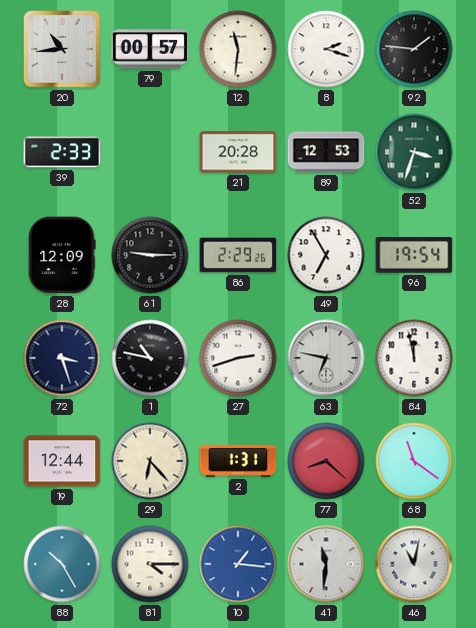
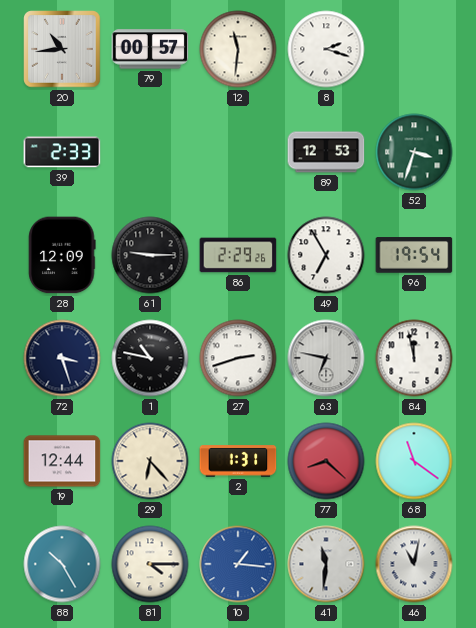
92: 1:46 -> none
21: 20:28 -> none
